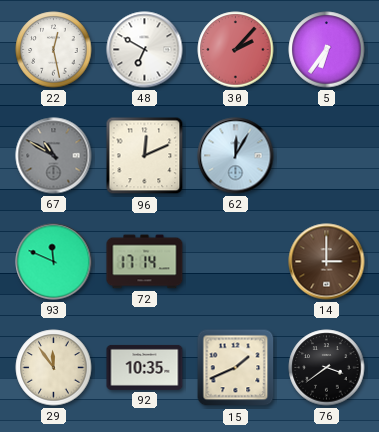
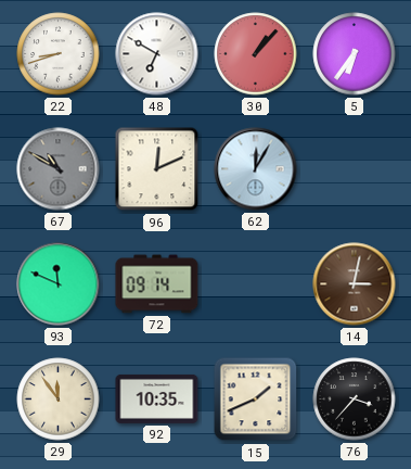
22: 12:28 -> 8:42
30: 2:07 -> 1:07
72: 17:14 -> 09:14
14: 3:00 -> 3:02
76: 3:39 -> 3:37
